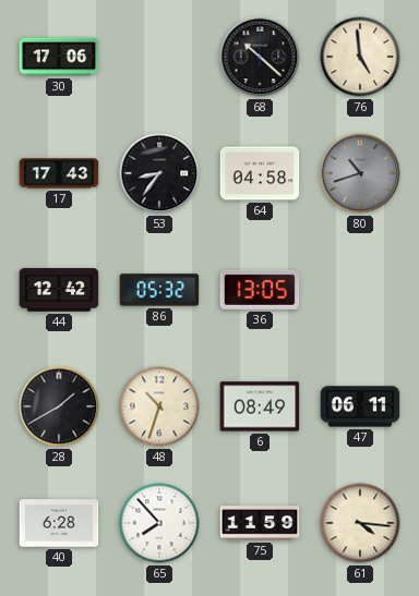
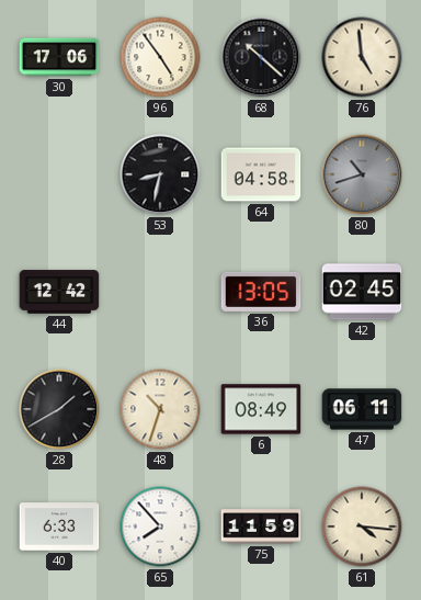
96: none -> 4:54
17: 17:43 -> none
53: 8:36 -> 8:32
86: 05:32 -> none
42: none -> 02:45
40: 6:28 -> 6:33
